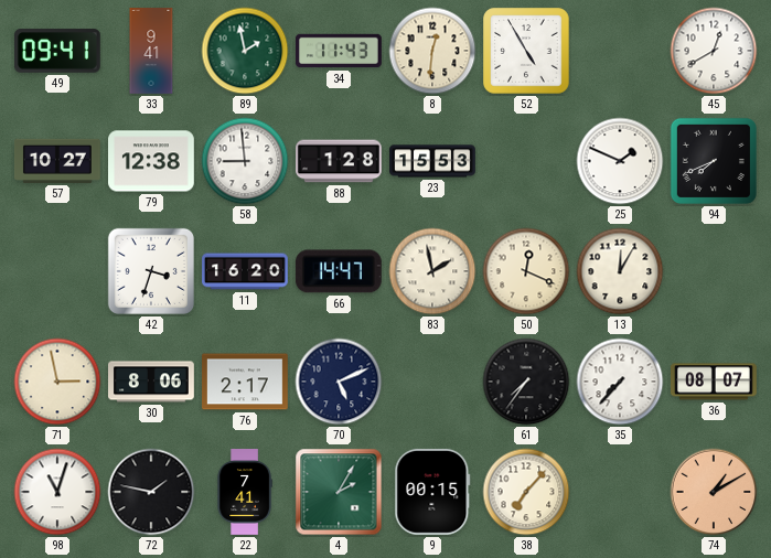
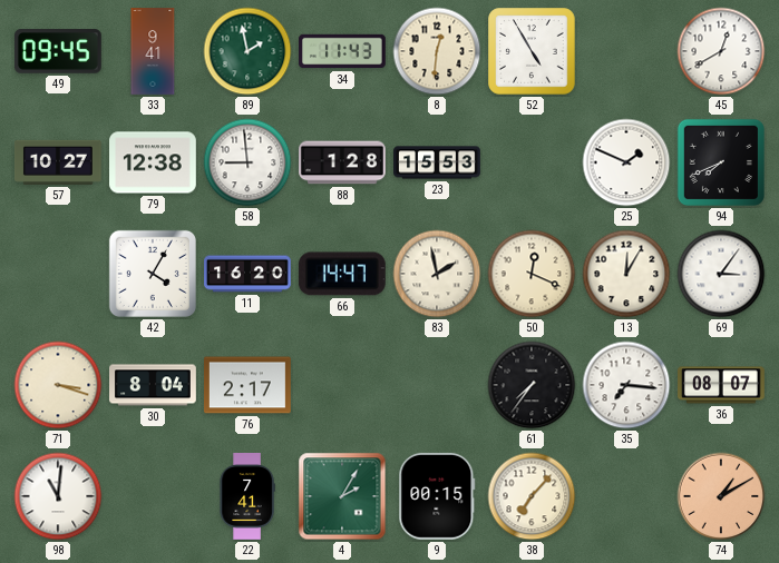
49: 09:41 -> 09:45
42: 3:33 -> 4:05
69: none -> 3:06
71: 2:58 -> 3:18
30: 8:06 -> 8:04
70: 5:11 -> none
35: 7:37 -> 7:16
98: 11:03 -> 11:01
72: 1:47 -> none
